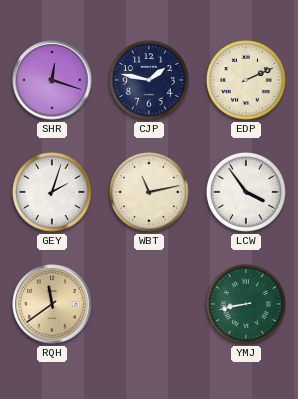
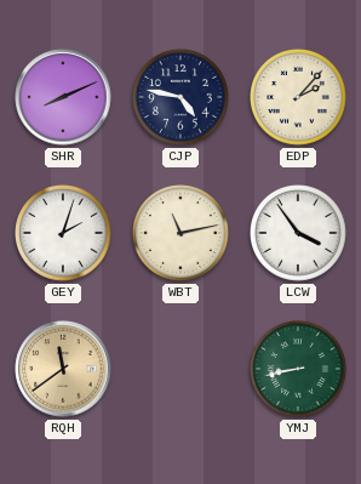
SHR: 12:18 -> 8:11
CJP: 1:47 -> 4:47
EDP: 2:11 -> 2:07
